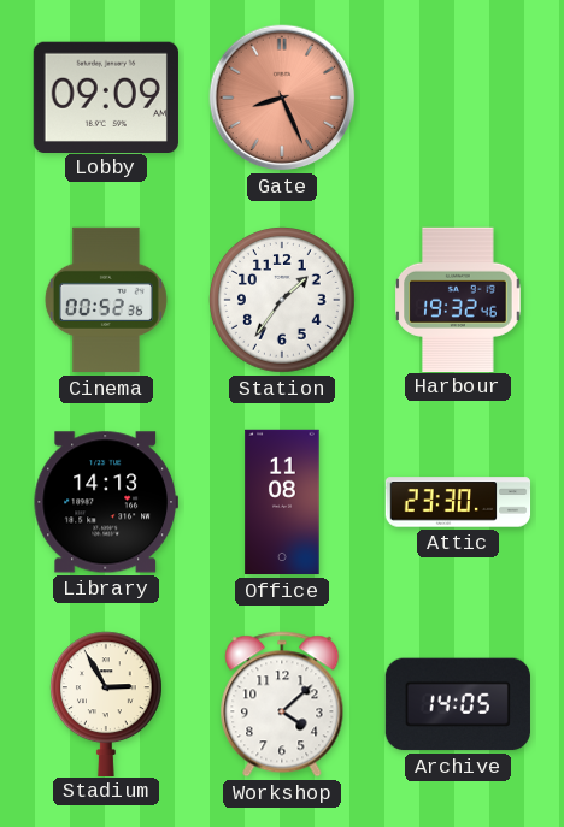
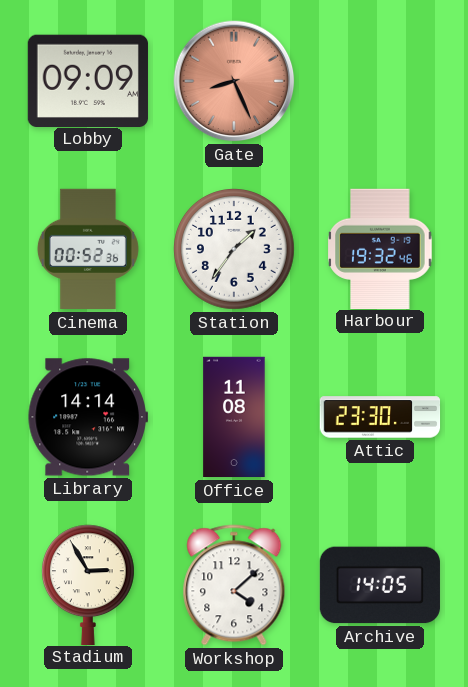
Library: 14:13 -> 14:14
